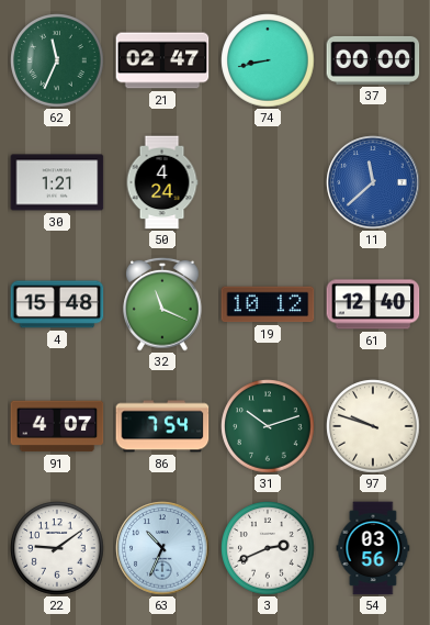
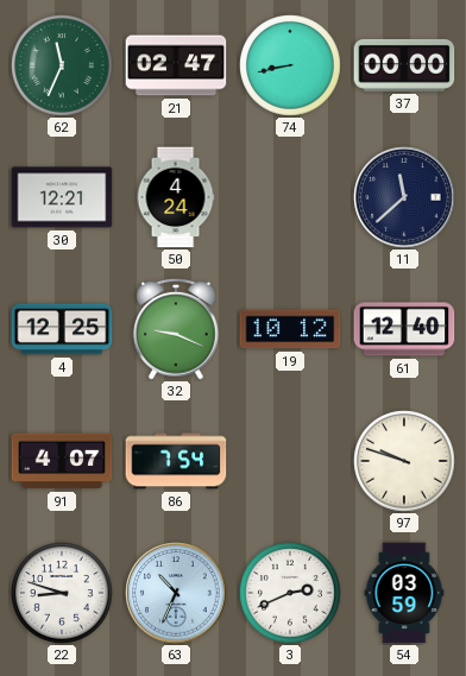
30: 1:21 -> 12:21
11 dial: blue -> navy
4: 15:48 -> 12:25
32: 11:19 -> 9:19
31: 10:12 -> none
22: 9:09 -> 8:48
54: 03:56 -> 03:59
